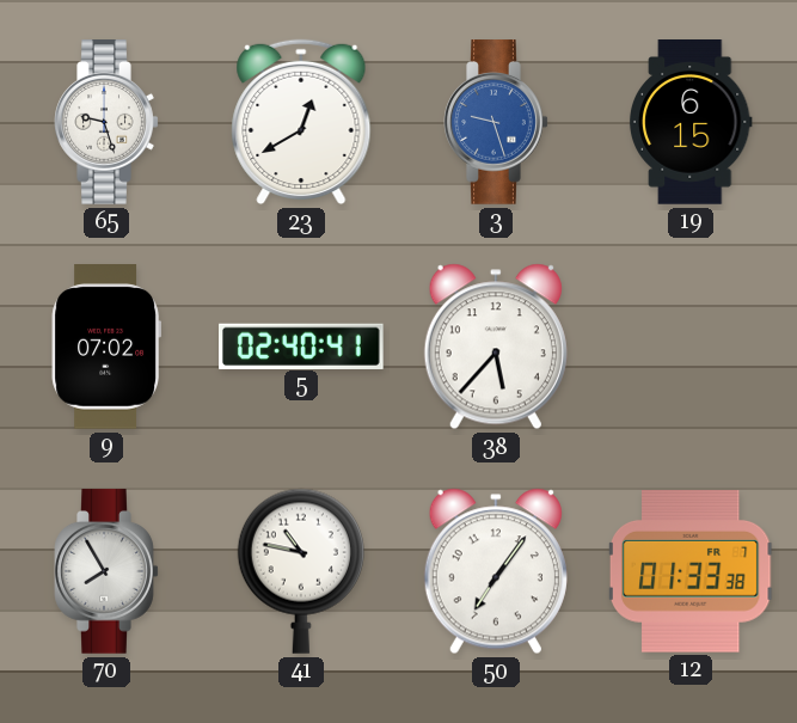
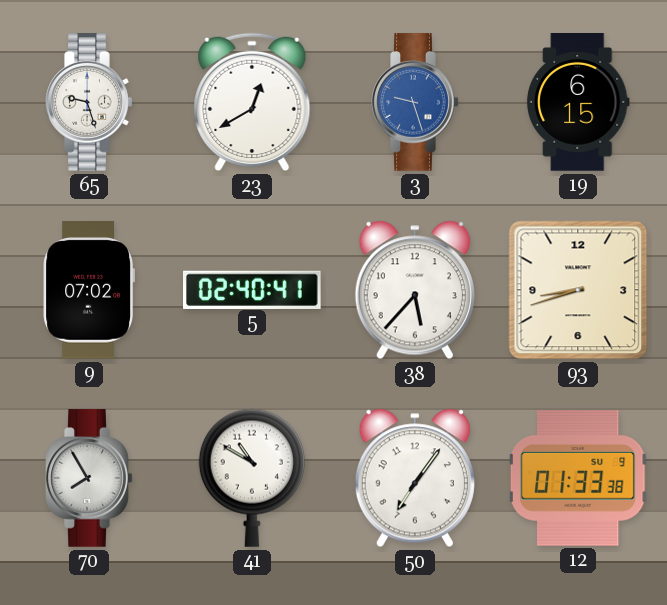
93: none -> 8:42
41: 10:47 -> 10:50
12 date: FR 7 -> SU 9
